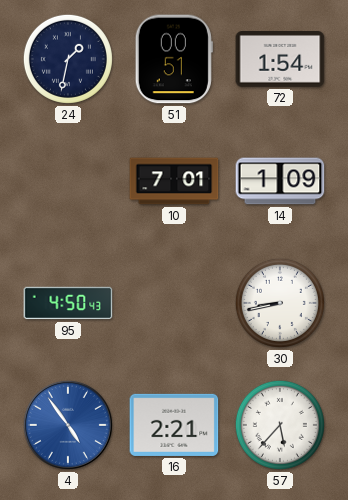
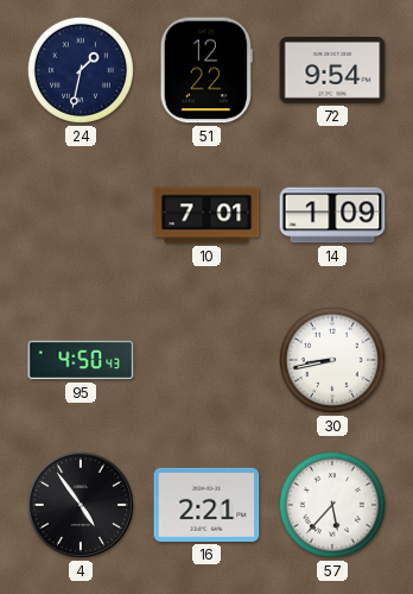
51: 00:51 -> 12:22
72: 1:54 -> 9:54
4 dial: blue -> black
